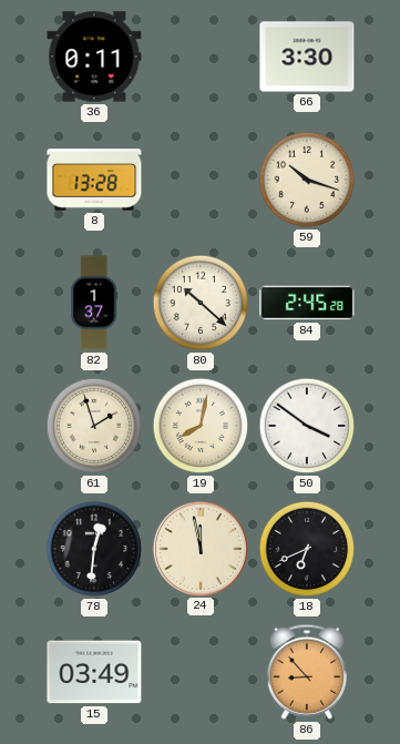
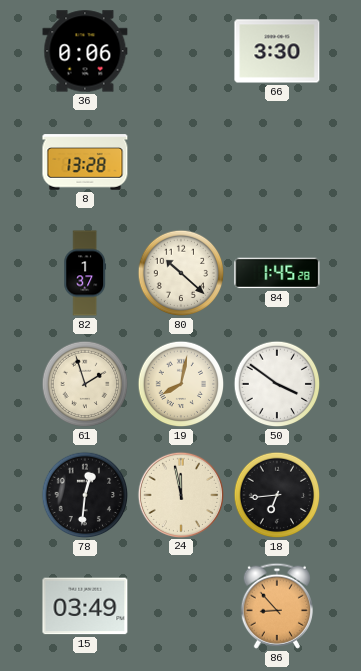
36: 0:11 -> 0:06
59: 10:18 -> none
84: 2:45 -> 1:45
18: 6:41 -> 6:44
